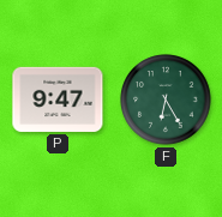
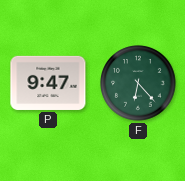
F: 6:25 -> 6:23
